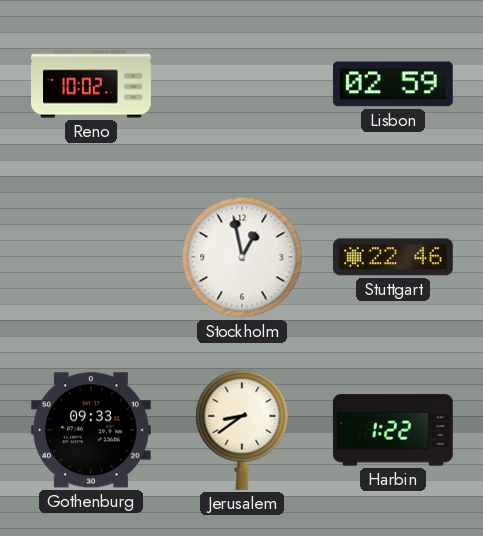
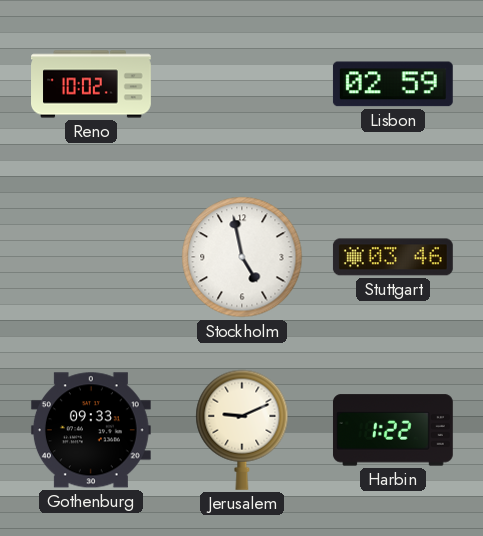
Stockholm: 12:58 -> 4:58
Stuttgart: 22:46 -> 03:46
Jerusalem: 8:39 -> 9:11
